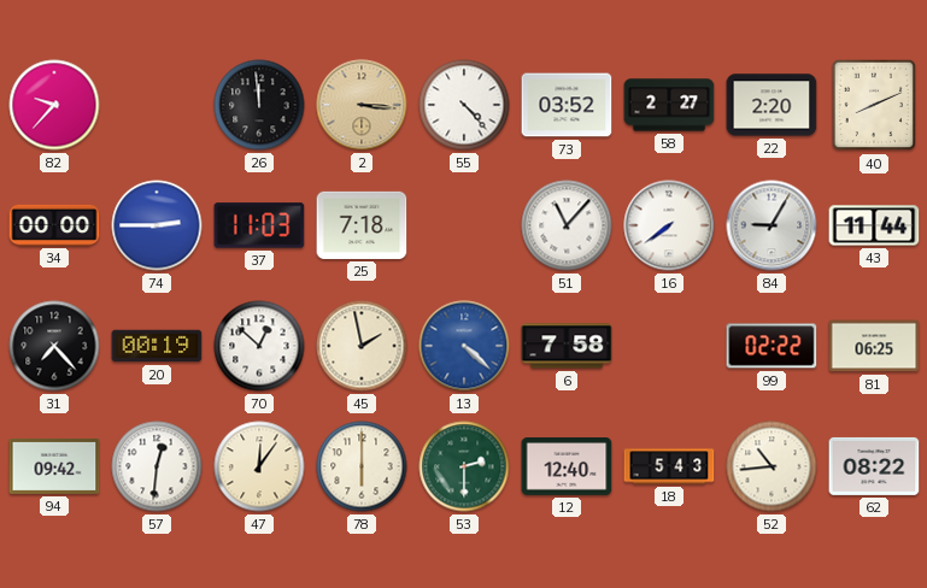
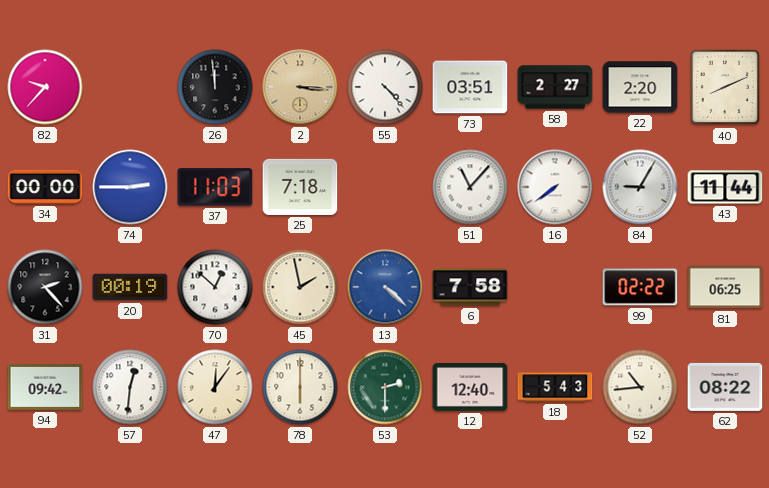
73: 03:52 -> 03:51
31: 7:23 -> 2:23
